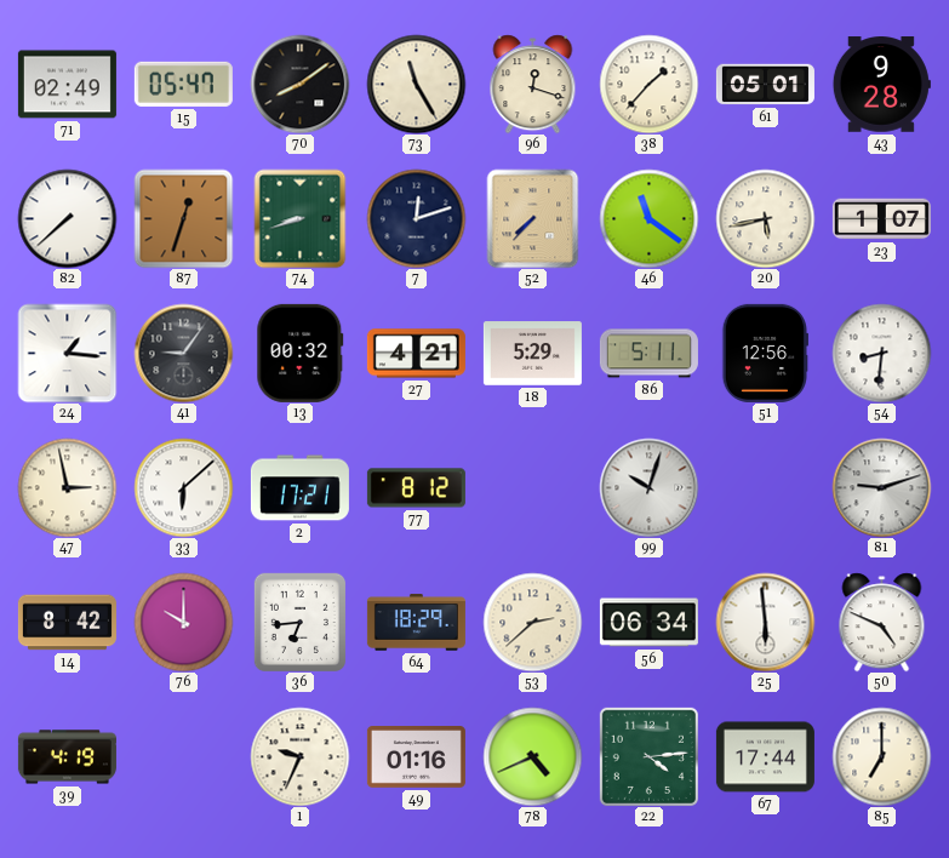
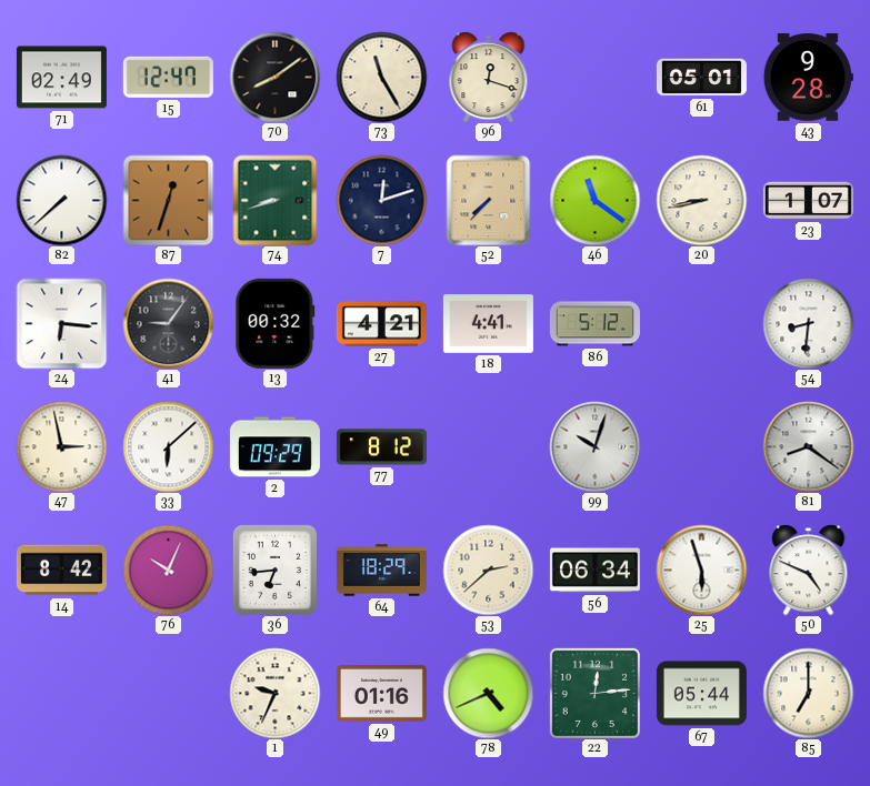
15: 05:47 -> 12:47
38: 1:37 -> none
20: 5:43 -> 8:43
24: 1:16 -> 6:16
18: 5:29 -> 4:41
86: 5:11 -> 5:12
51: 12:56 -> none
2: 17:21 -> 09:29
81: 9:12 -> 8:21
76: 10:00 -> 10:04
25: 5:59 -> 5:57
39: 4:19 -> none
22: 4:14 -> 12:14
67: 17:44 -> 05:44
